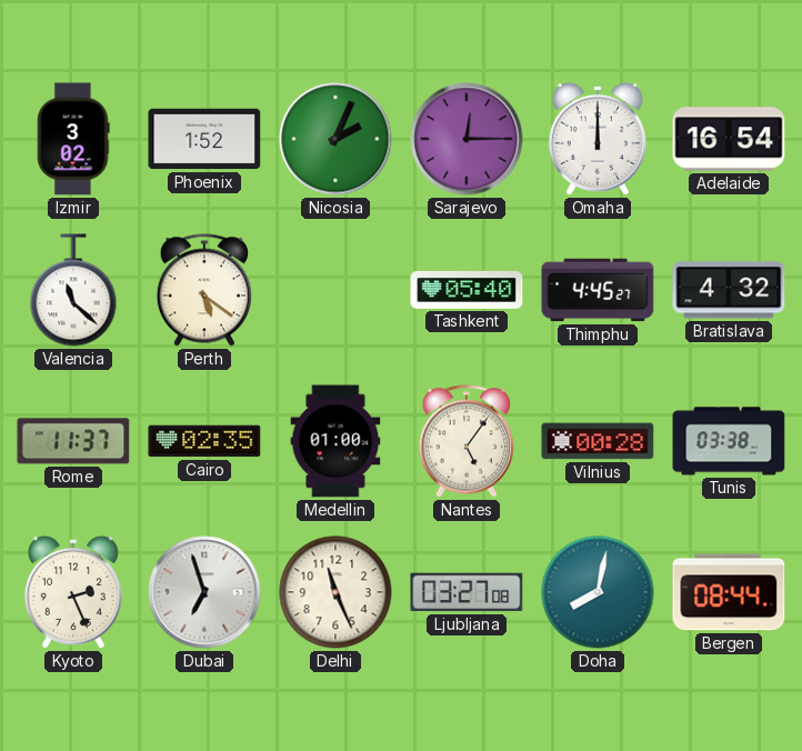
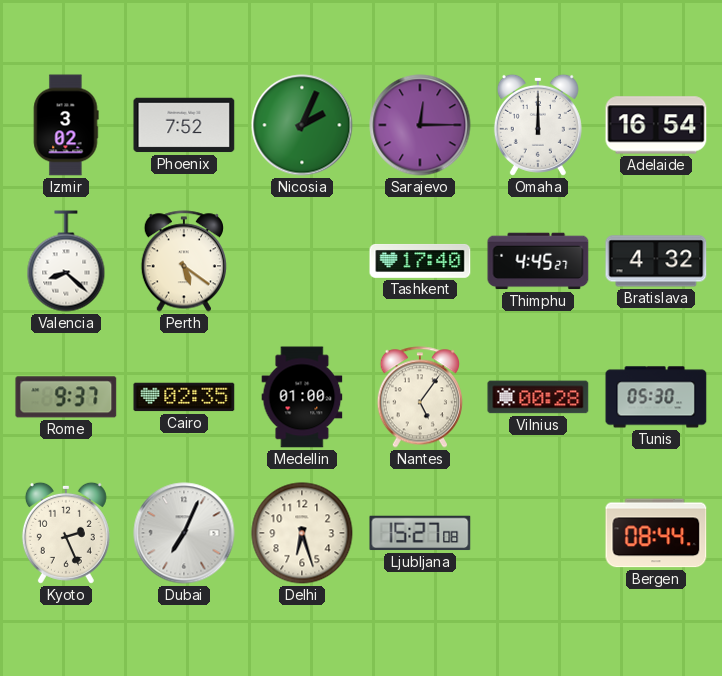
Phoenix: 1:52 -> 7:52
Valencia: 11:22 -> 8:22
Tashkent: 05:40 -> 17:40
Rome: 11:37 -> 9:37
Tunis: 03:38 -> 05:30
Dubai: 6:57 -> 7:04
Delhi: 11:26 -> 6:27
Ljubljana: 03:27 -> 15:27
Doha: 8:02 -> none
